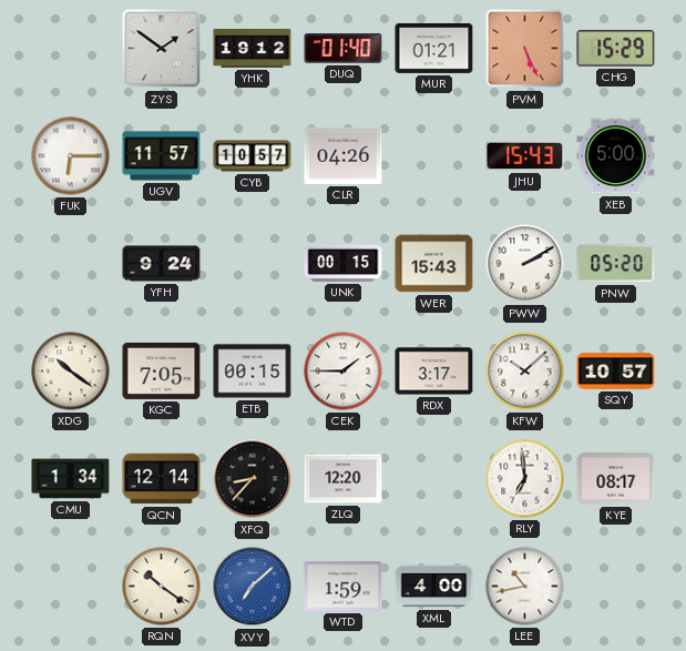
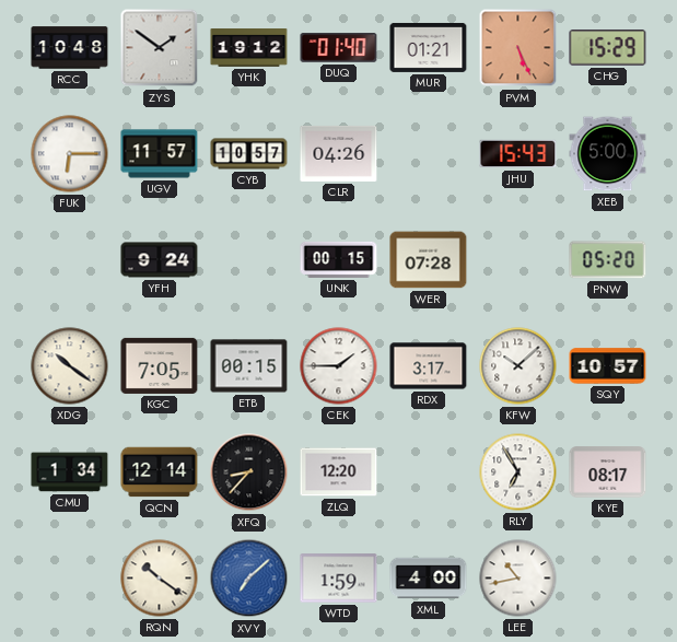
RCC: none -> 10:48
WER: 15:43 -> 07:28
PWW: 2:10 -> none
RLY: 6:59 -> 6:55
